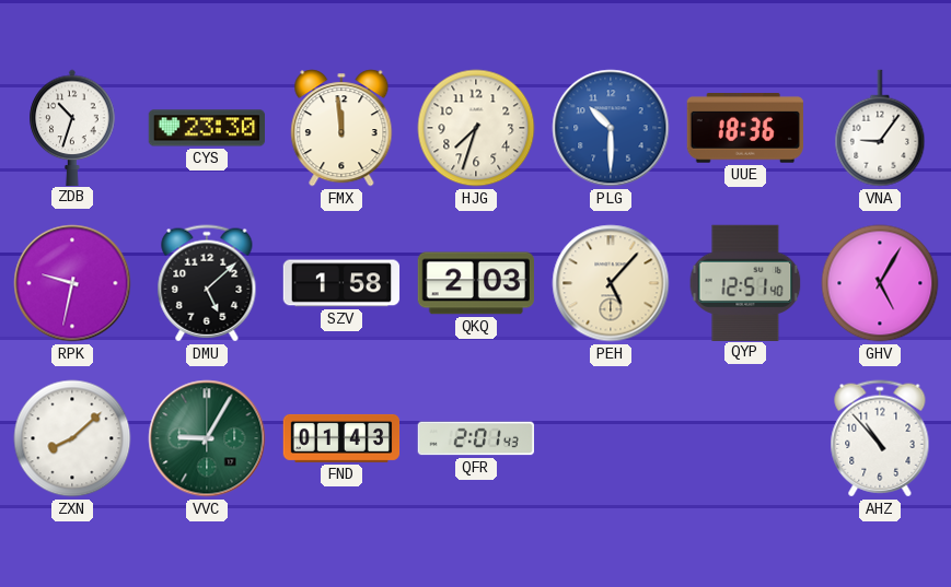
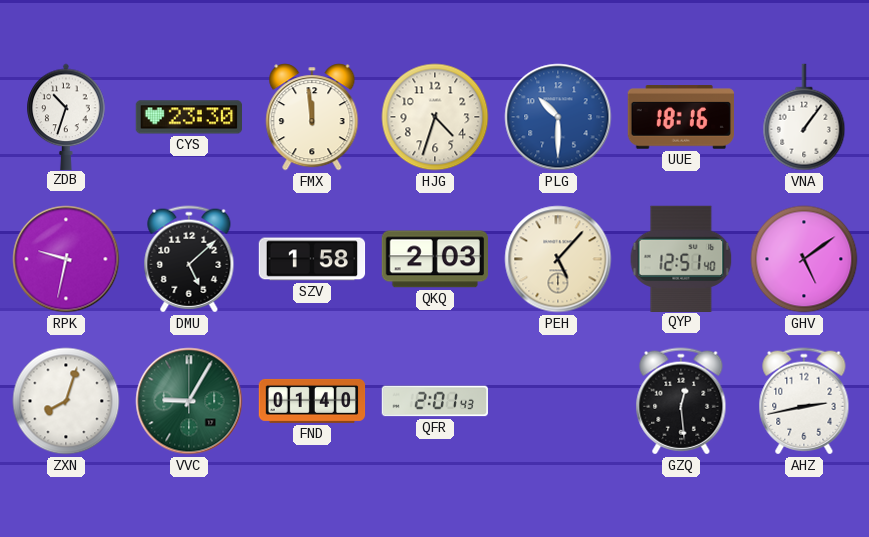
HJG: 7:33 -> 4:33
UUE: 18:36 -> 18:16
VNA: 9:06 -> 1:06
GHV: 5:05 -> 5:09
ZXN: 8:08 -> 8:03
FND: 01:43 -> 01:40
GZQ: none -> 12:29
AHZ: 10:53 -> 2:43
